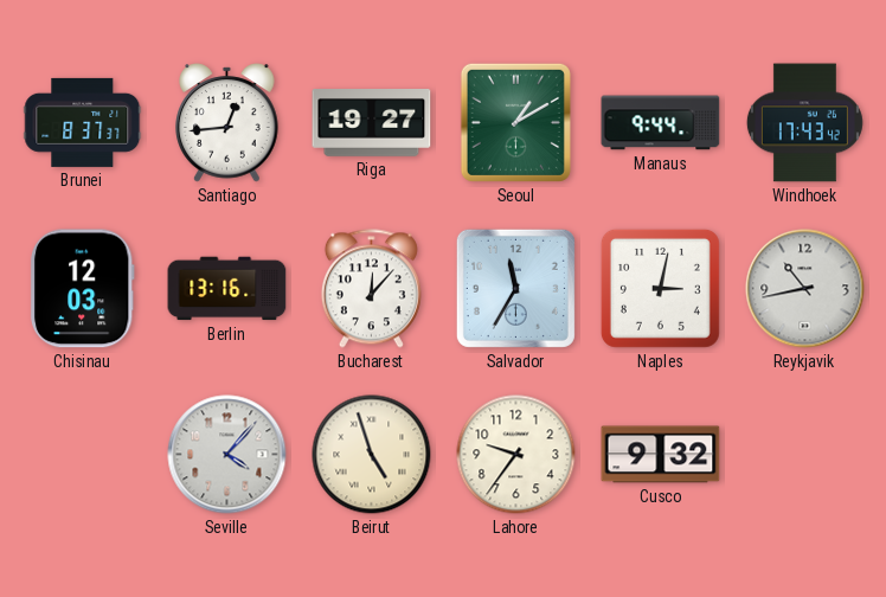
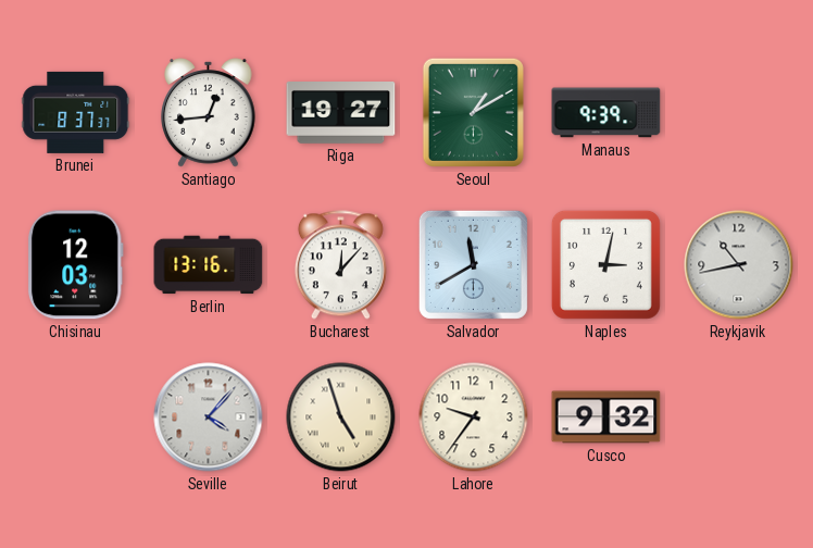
Manaus: 9:44 -> 9:39
Windhoek: 17:43 -> none
Salvador: 11:35 -> 11:40
